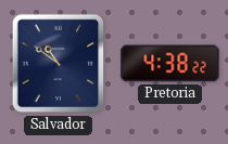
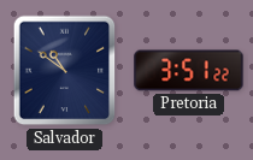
Pretoria: 4:38 -> 3:51
